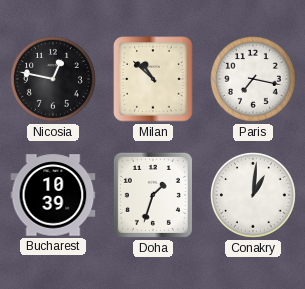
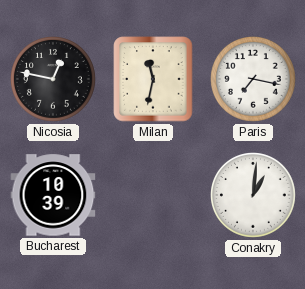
Milan: 10:52 -> 11:32
Doha: 1:33 -> none
